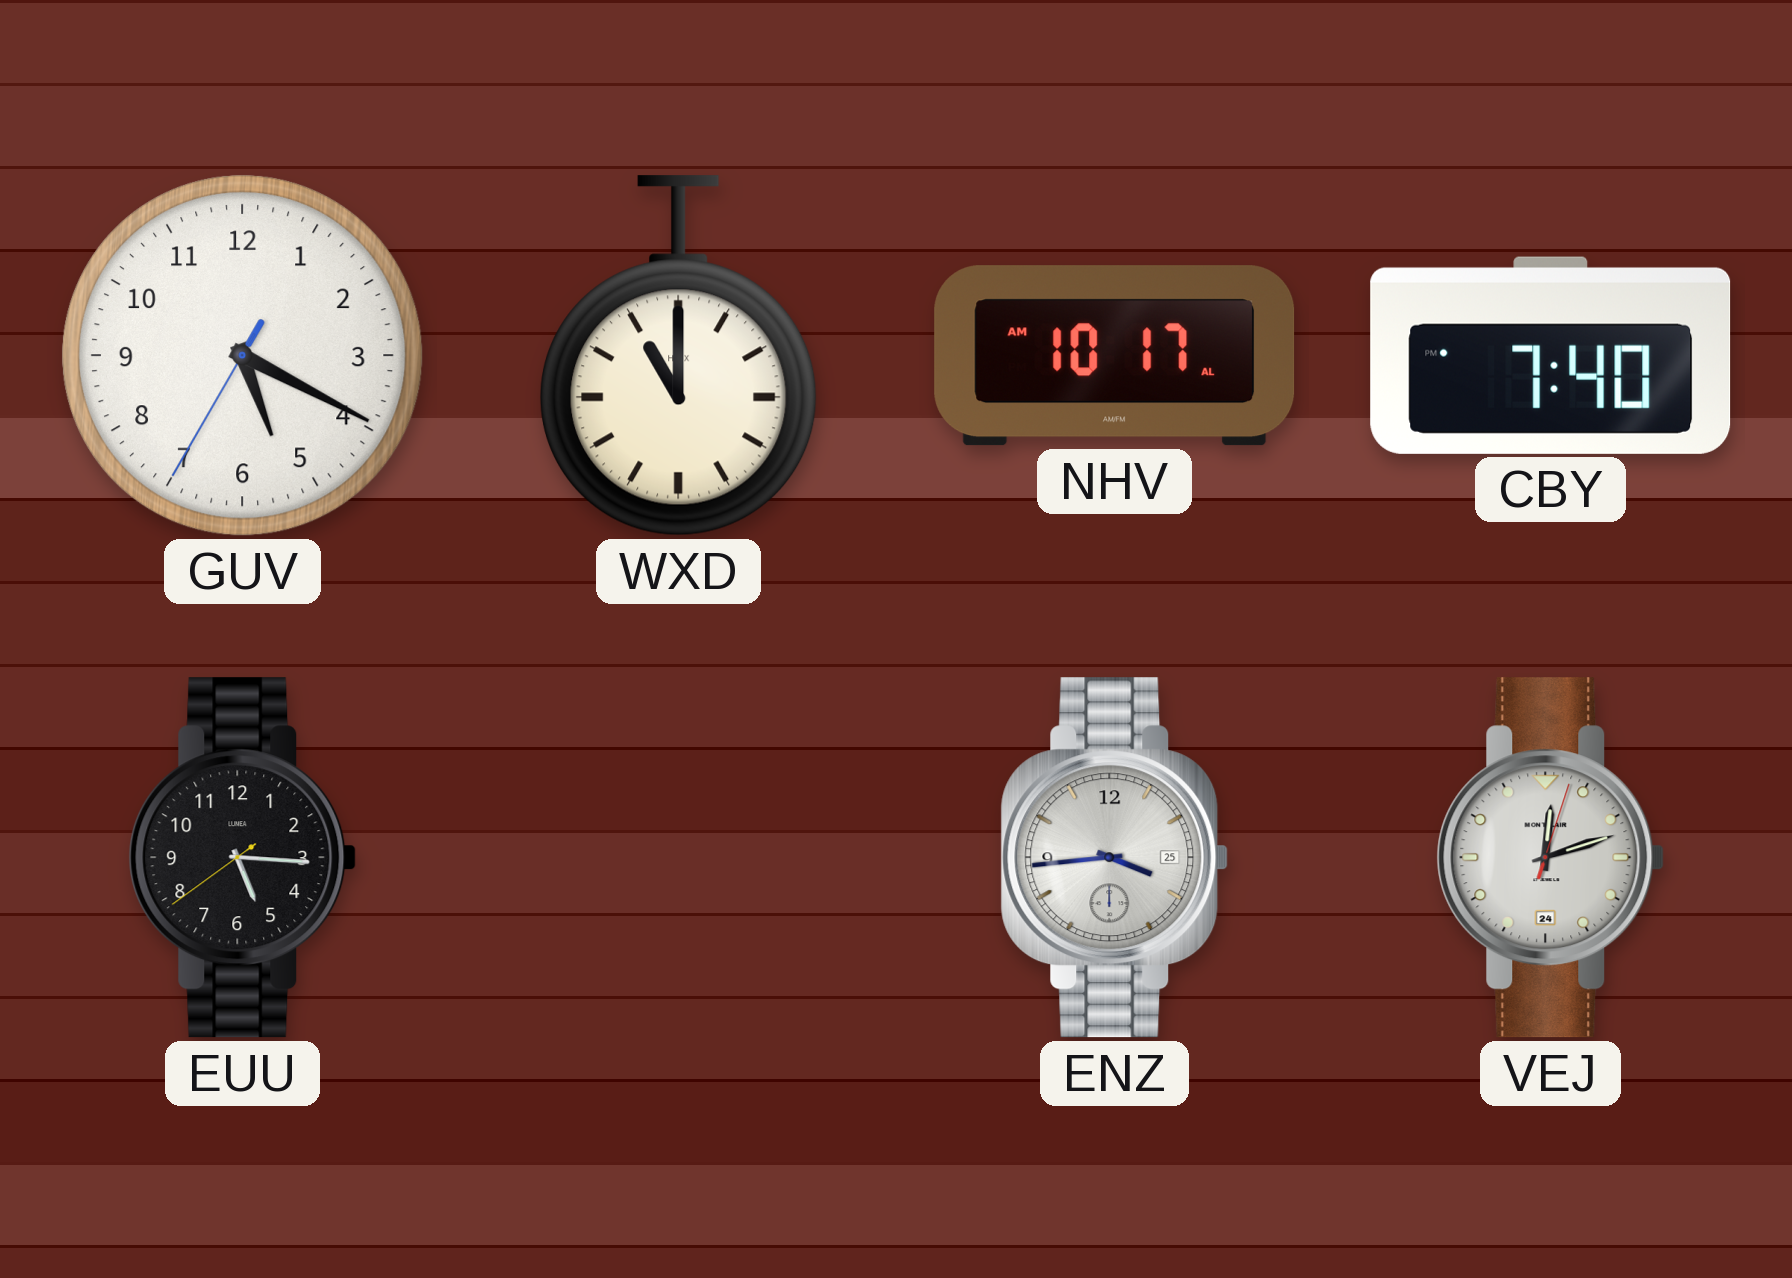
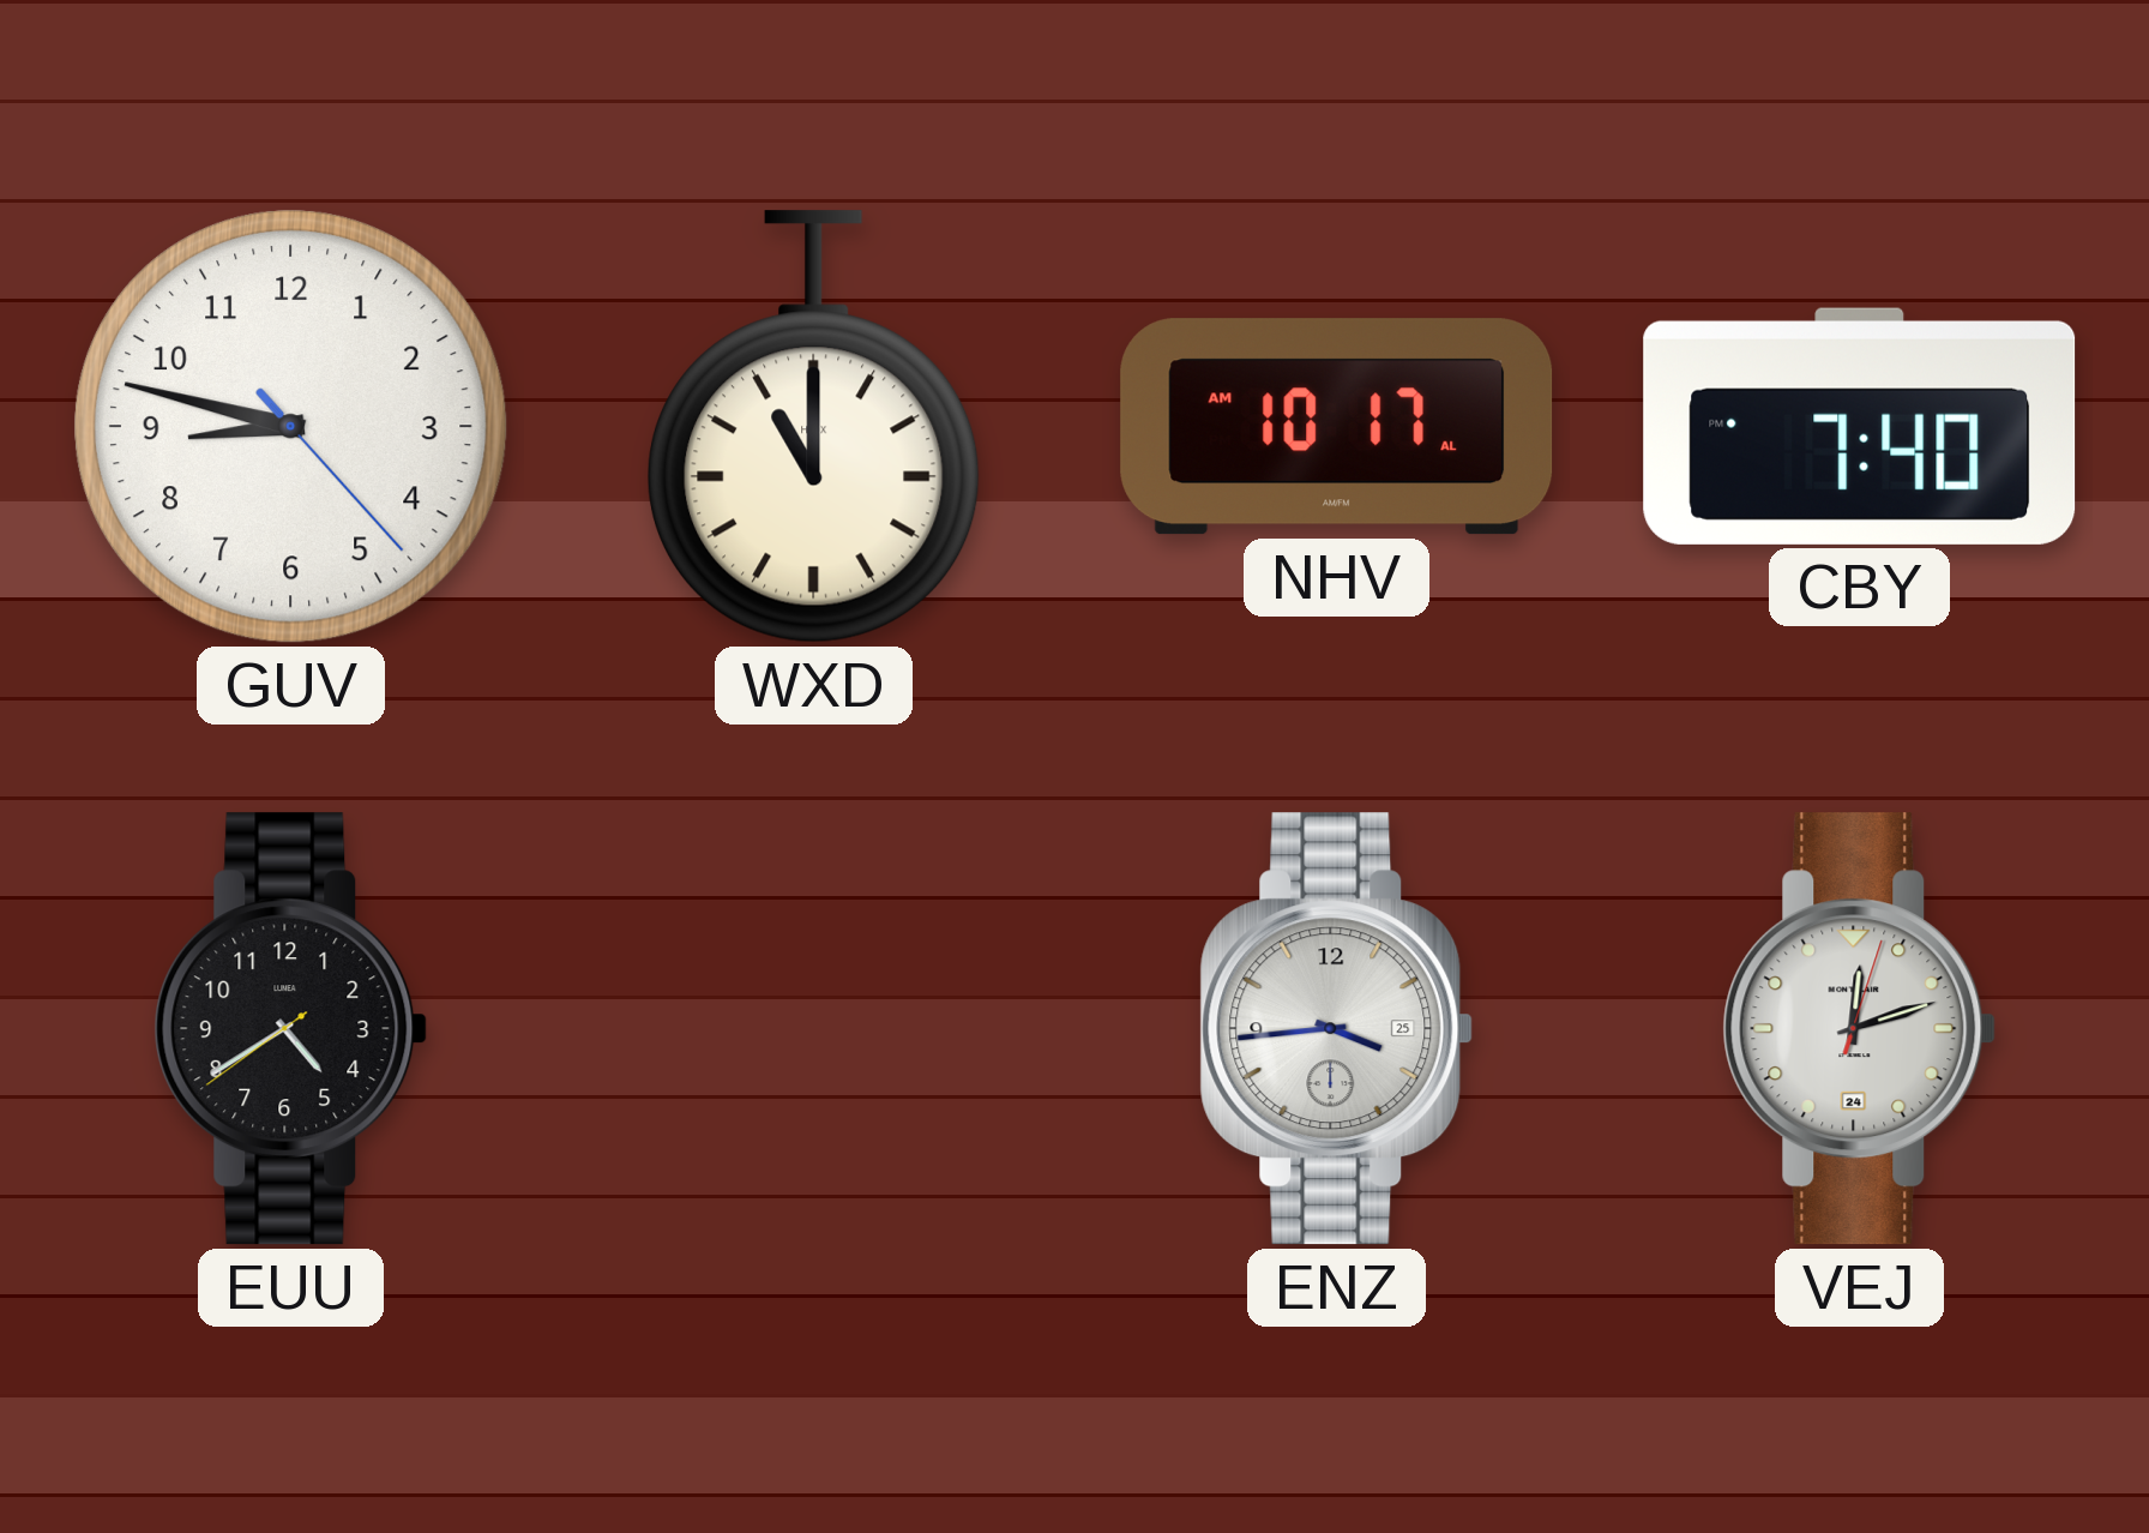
GUV: 5:19 -> 8:47
EUU: 5:15 -> 4:39
